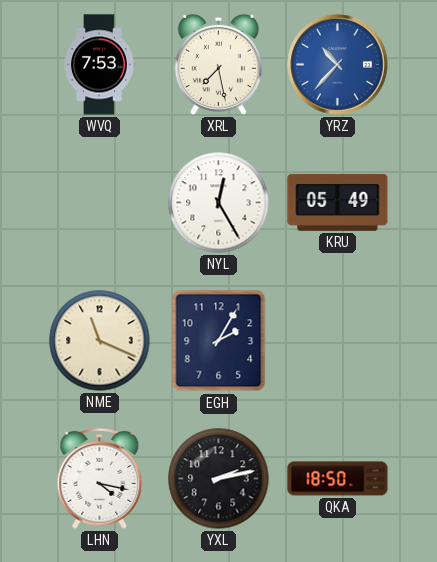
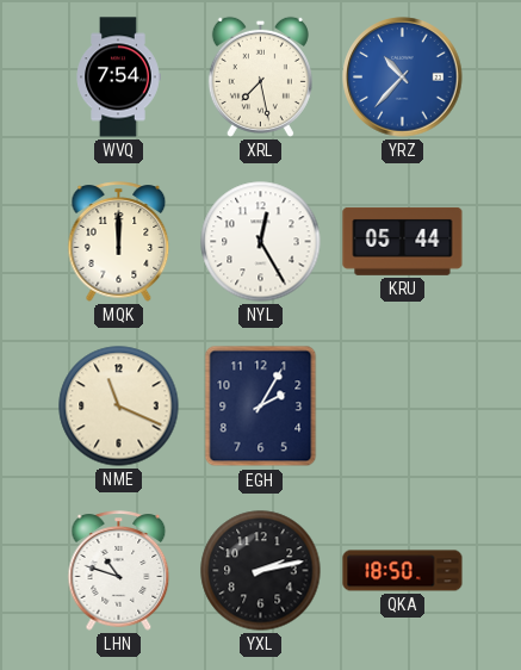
WVQ: 7:53 -> 7:54
MQK: none -> 12:00
KRU: 05:49 -> 05:44
LHN: 4:17 -> 10:48
